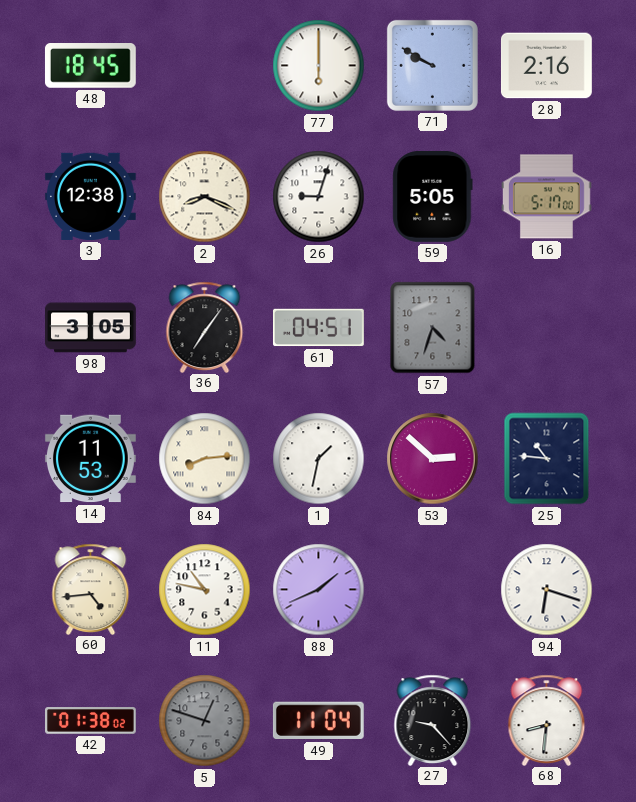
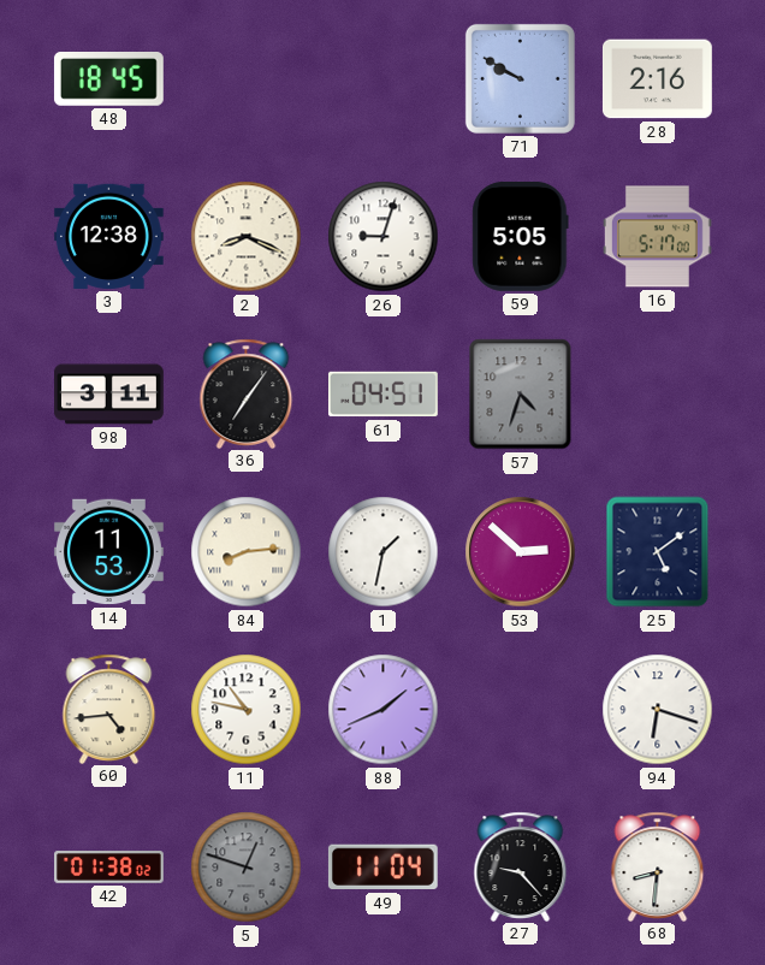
77: 6:00 -> none
98: 3:05 -> 3:11
25: 10:46 -> 5:09
